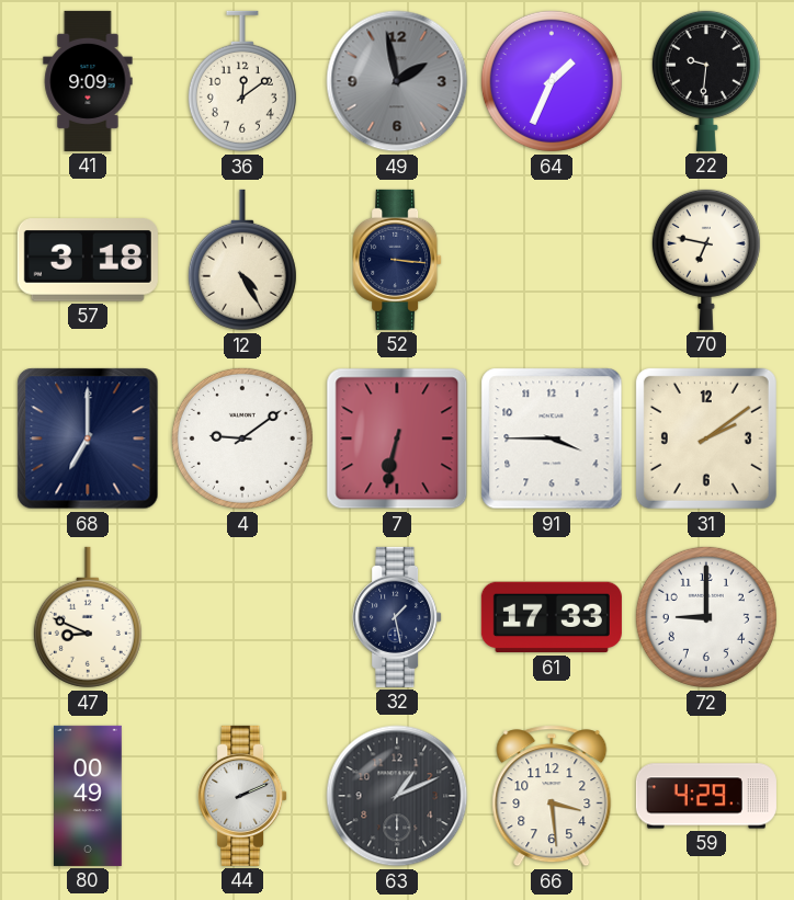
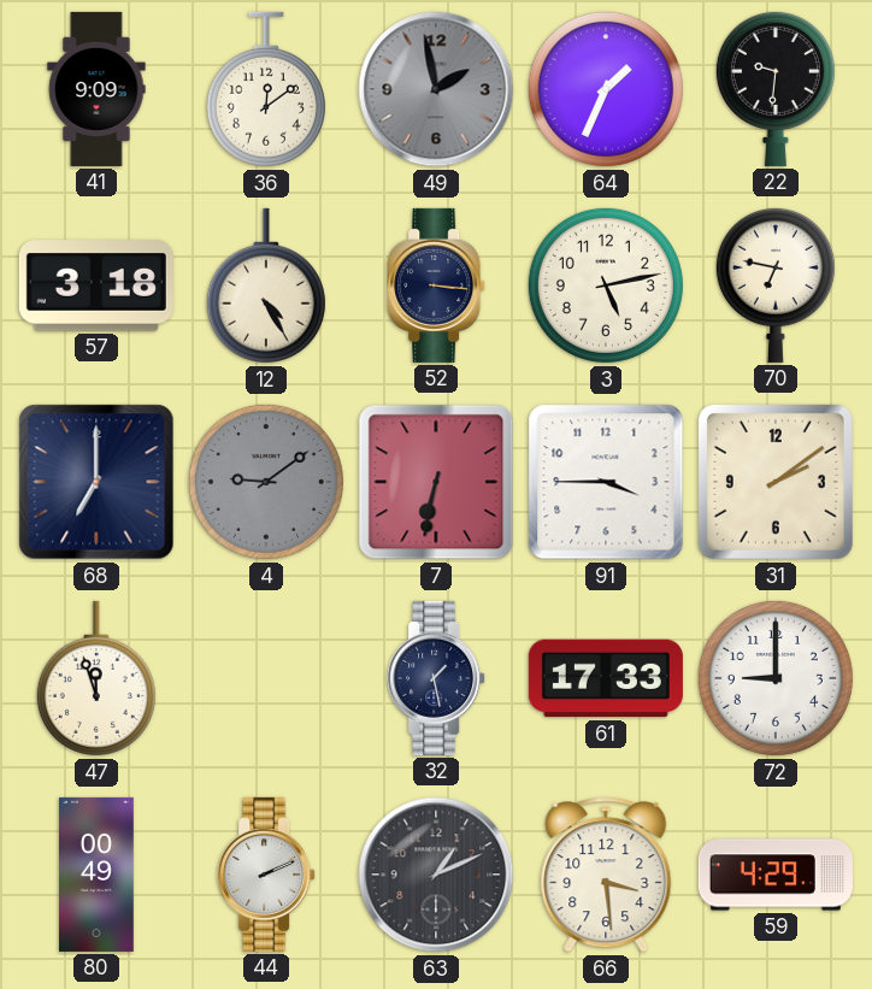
3: none -> 5:13
4 dial: white -> grey
47: 8:49 -> 11:57
